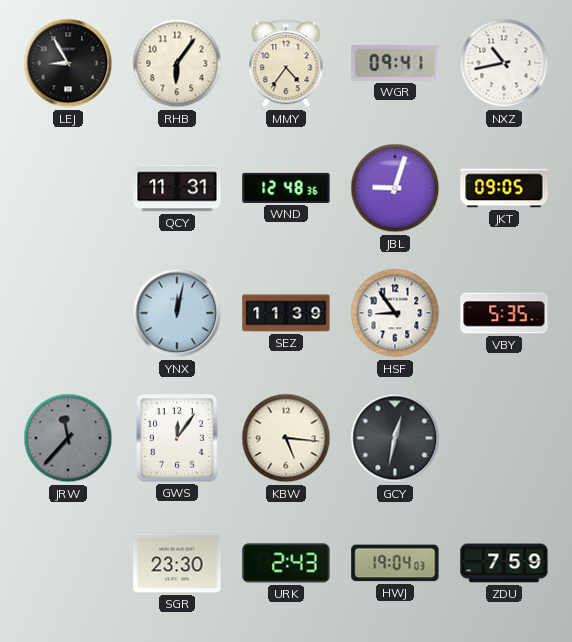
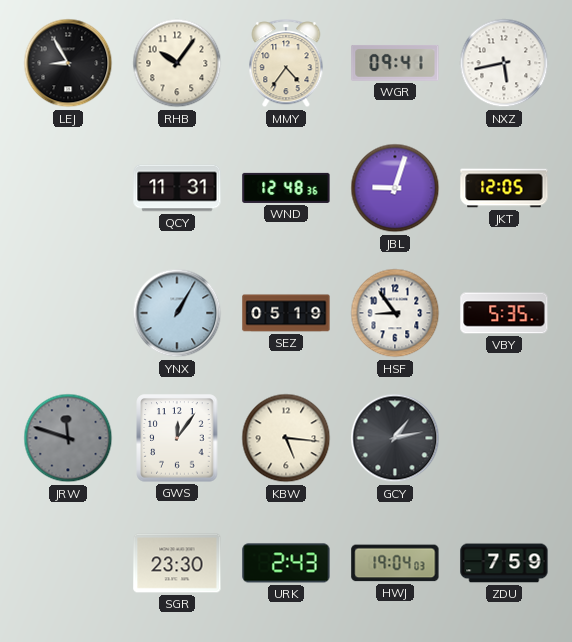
RHB: 6:06 -> 10:06
NXZ: 10:43 -> 5:43
JKT: 09:05 -> 12:05
YNX: 12:02 -> 1:05
SEZ: 11:39 -> 05:19
JRW: 11:37 -> 11:48
GCY: 12:32 -> 1:13
